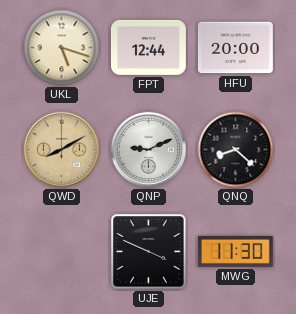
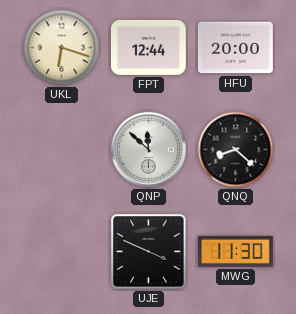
UKL: 5:18 -> 6:18
QWD: 8:10 -> none
QNP: 9:11 -> 11:52
